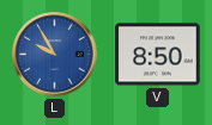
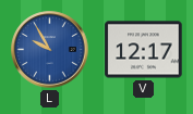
V: 8:50 -> 12:17
